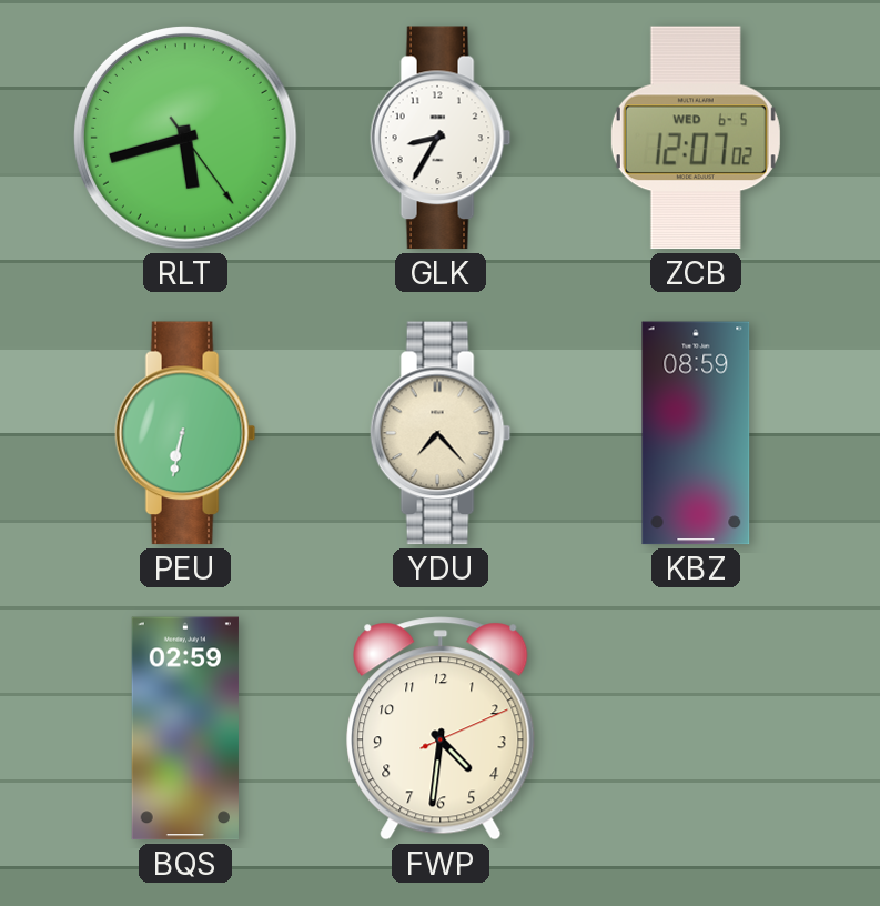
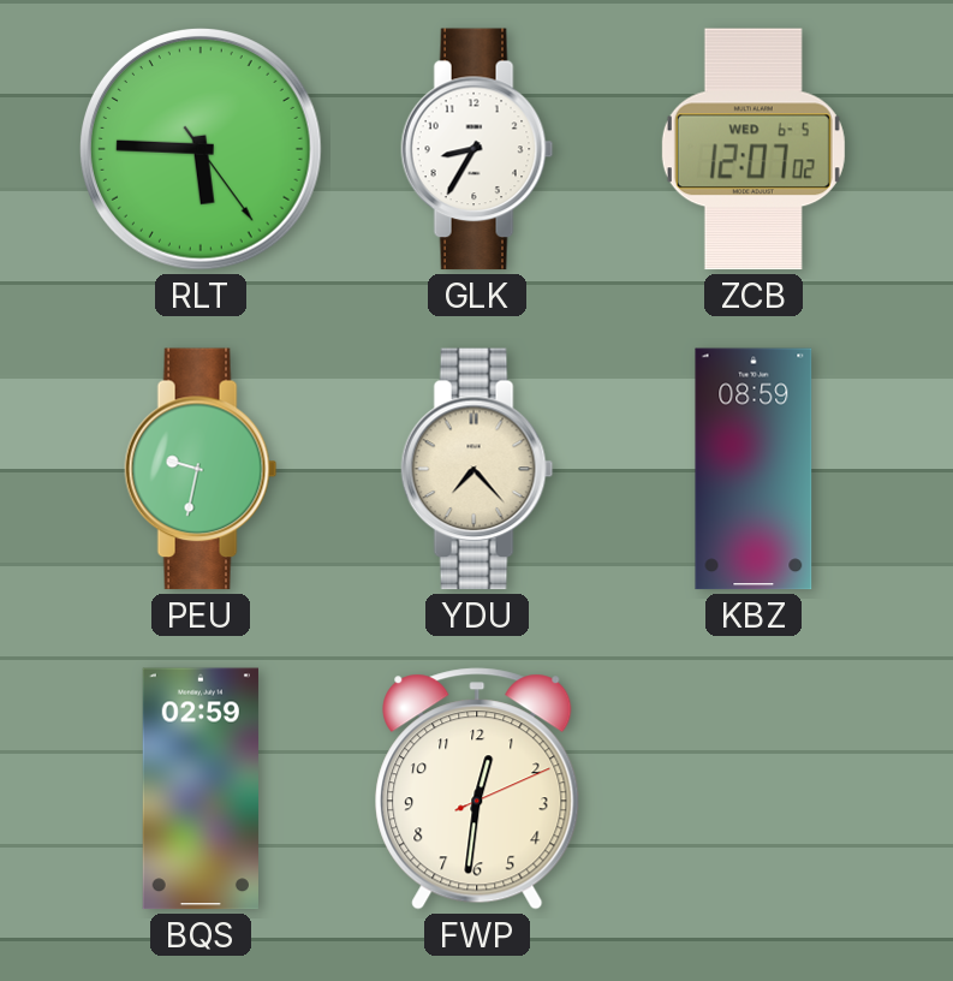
RLT: 5:42 -> 5:45
PEU: 6:32 -> 9:32
FWP: 4:31 -> 12:31
